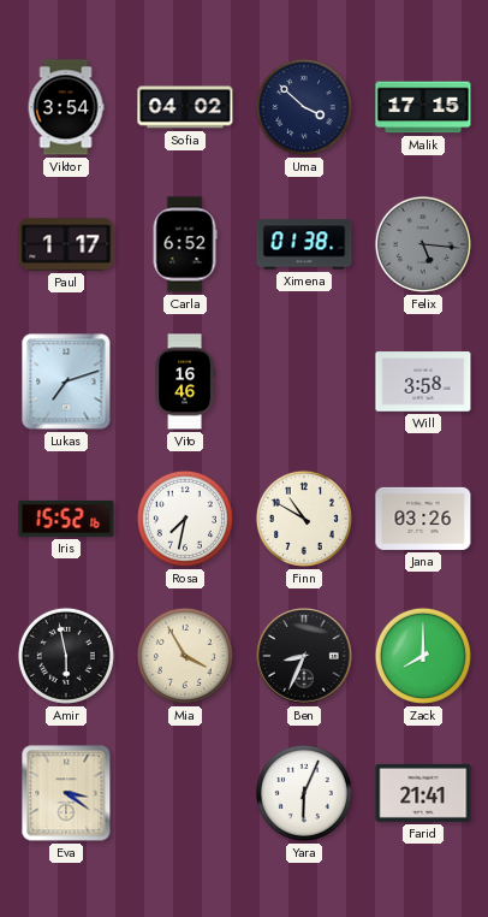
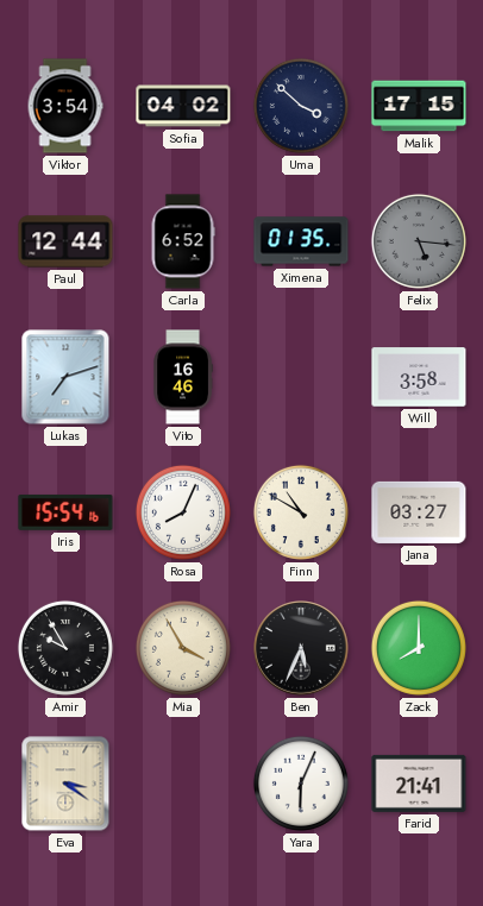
Paul: 1:17 -> 12:44
Ximena: 01:38 -> 01:35
Iris: 15:52 -> 15:54
Rosa: 7:32 -> 8:04
Jana: 03:26 -> 03:27
Amir: 5:58 -> 9:55
Ben: 8:34 -> 5:34
